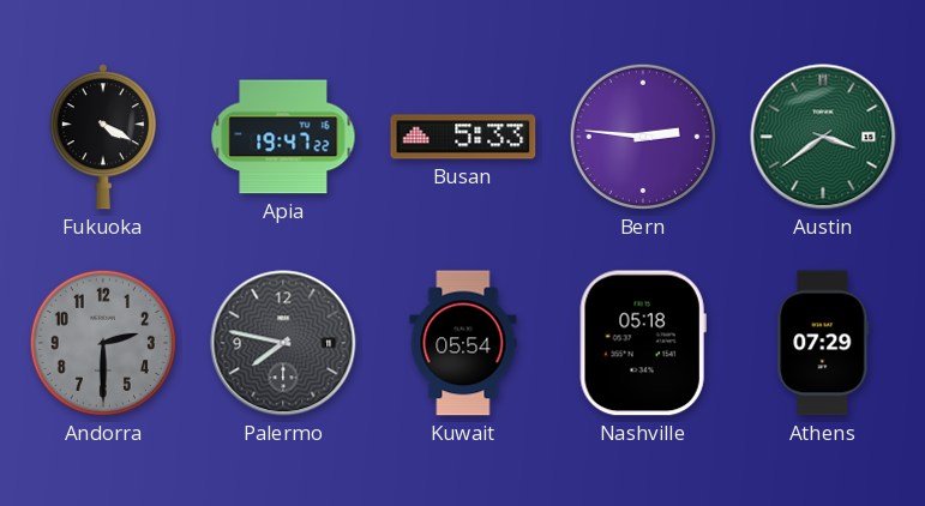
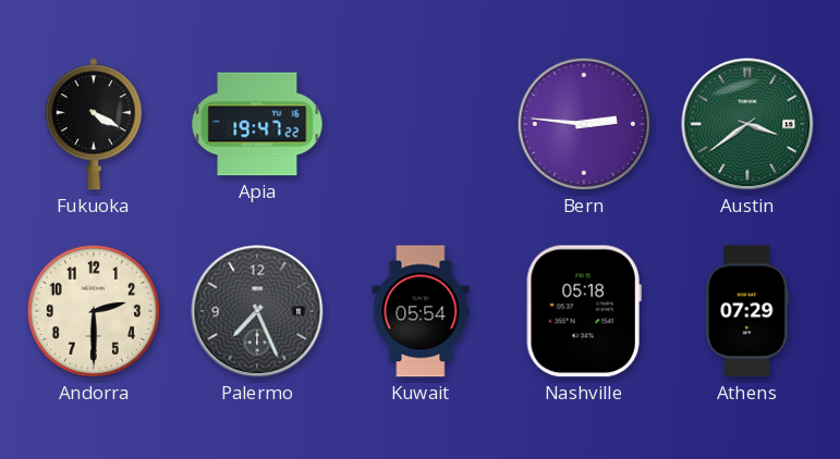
Busan: 5:33 -> none
Andorra dial: grey -> cream
Palermo: 7:47 -> 7:26
